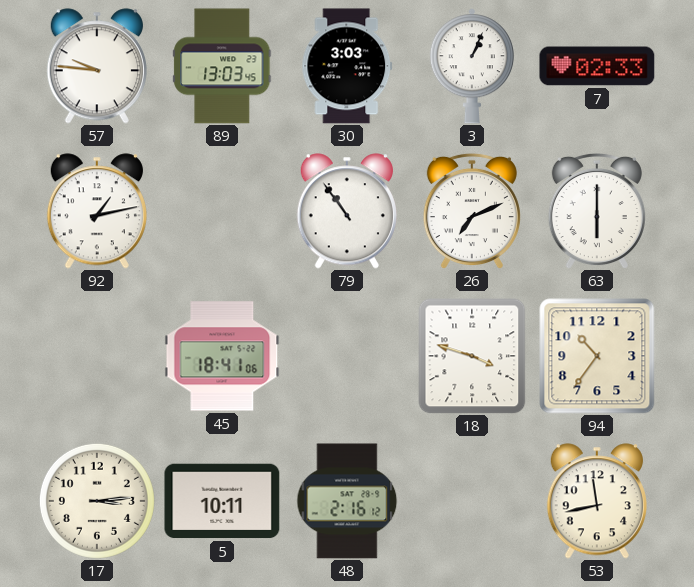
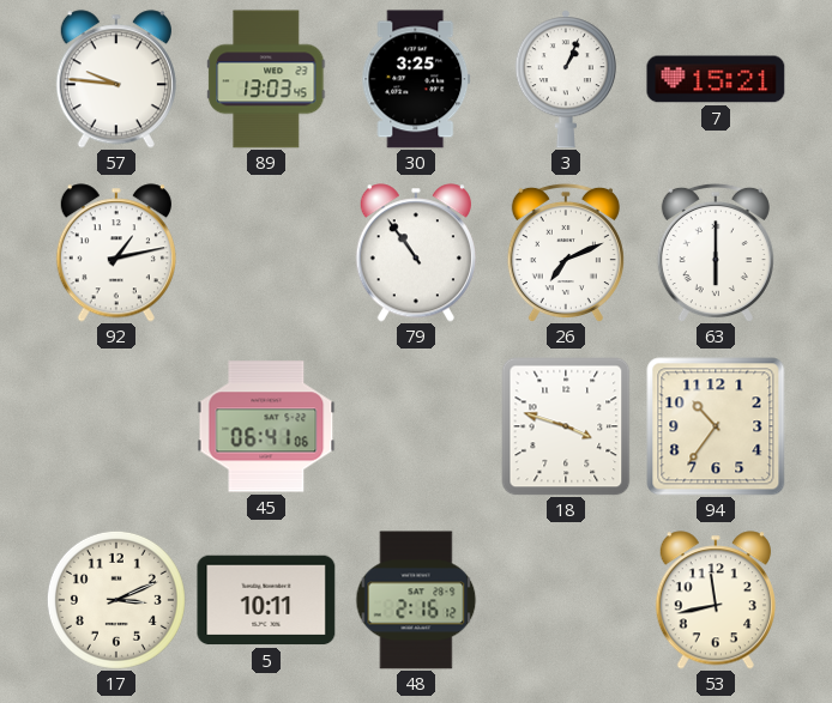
30: 3:03 -> 3:25
7: 02:33 -> 15:21
45: 18:41 -> 06:41
17: 3:14 -> 3:11
